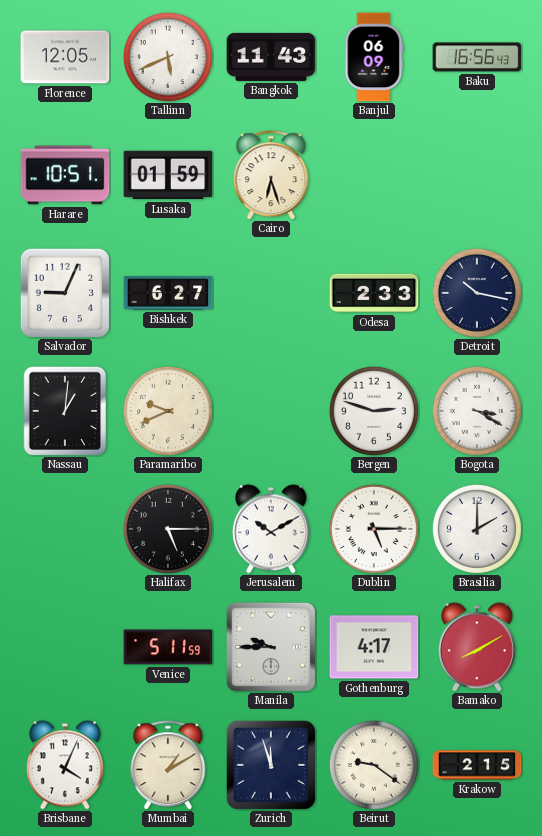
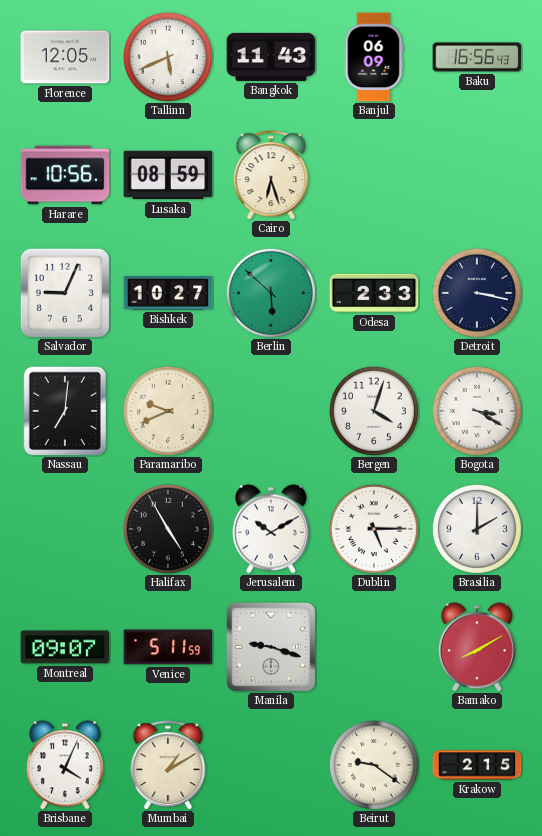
Harare: 10:51 -> 10:56
Lusaka: 01:59 -> 08:59
Bishkek: 6:27 -> 10:27
Berlin: none -> 5:52
Detroit: 10:17 -> 3:17
Nassau: 1:01 -> 7:01
Bergen: 2:48 -> 4:03
Halifax: 5:15 -> 4:55
Montreal: none -> 09:07
Manila: 9:45 -> 9:18
Gothenburg: 4:17 -> none
Zurich: 11:57 -> none
